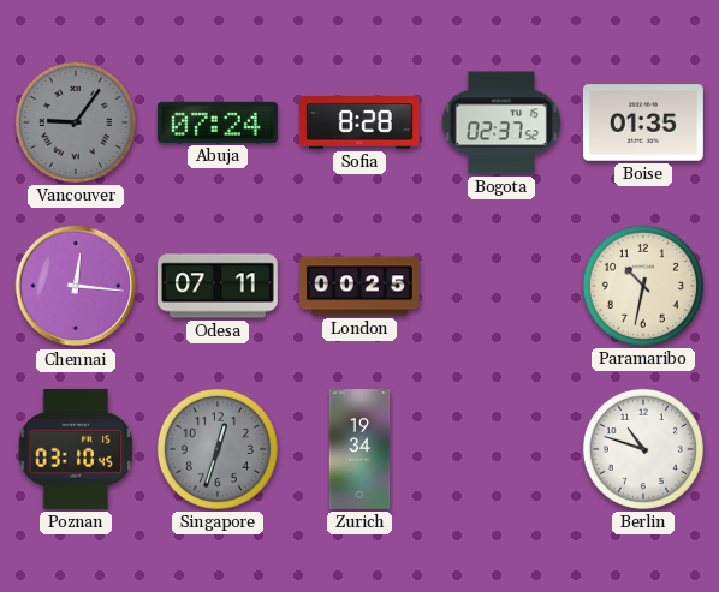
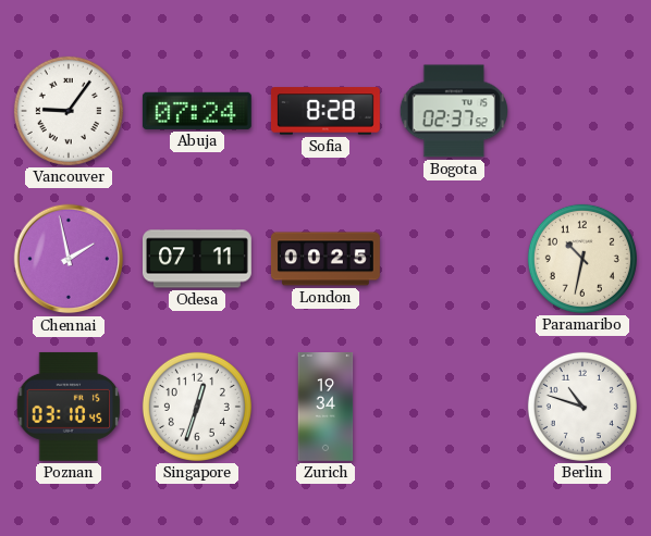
Vancouver dial: grey -> white
Boise: 01:35 -> none
Chennai: 12:16 -> 1:58
Singapore dial: grey -> white
